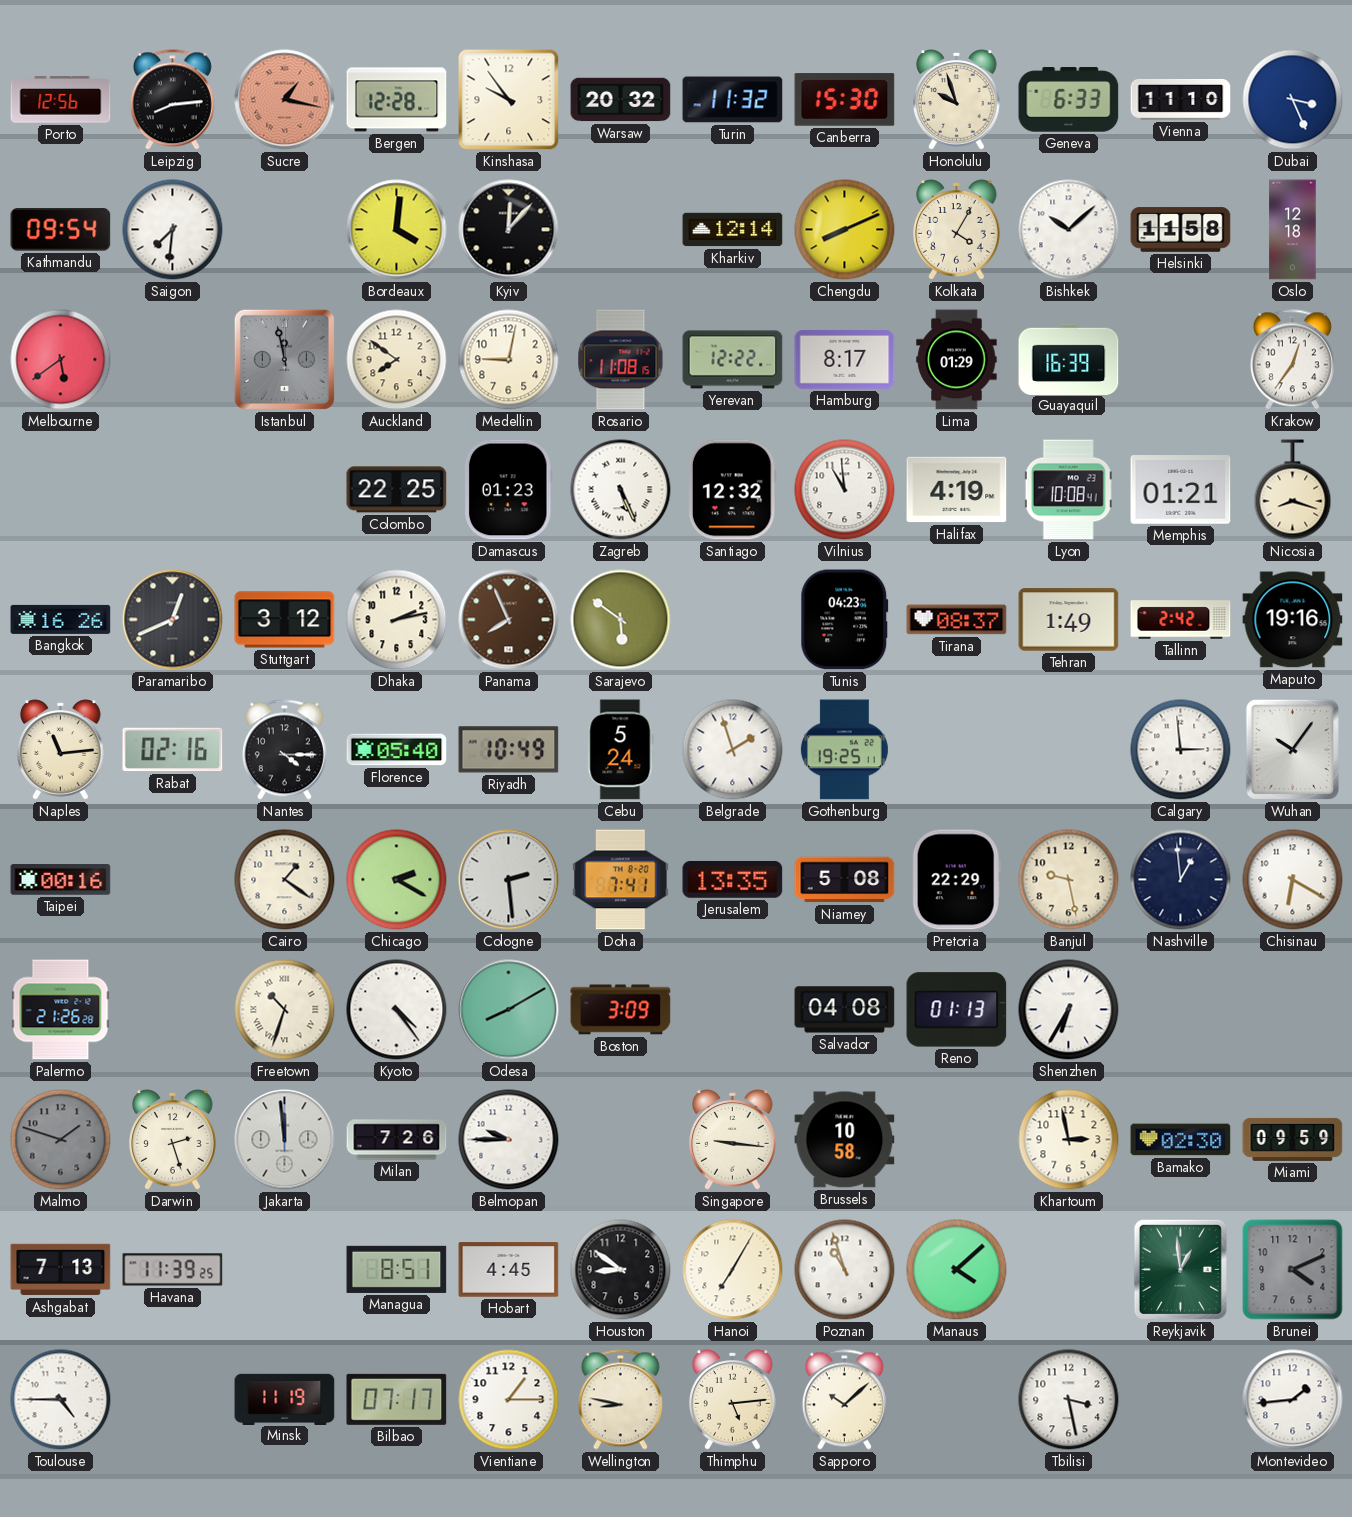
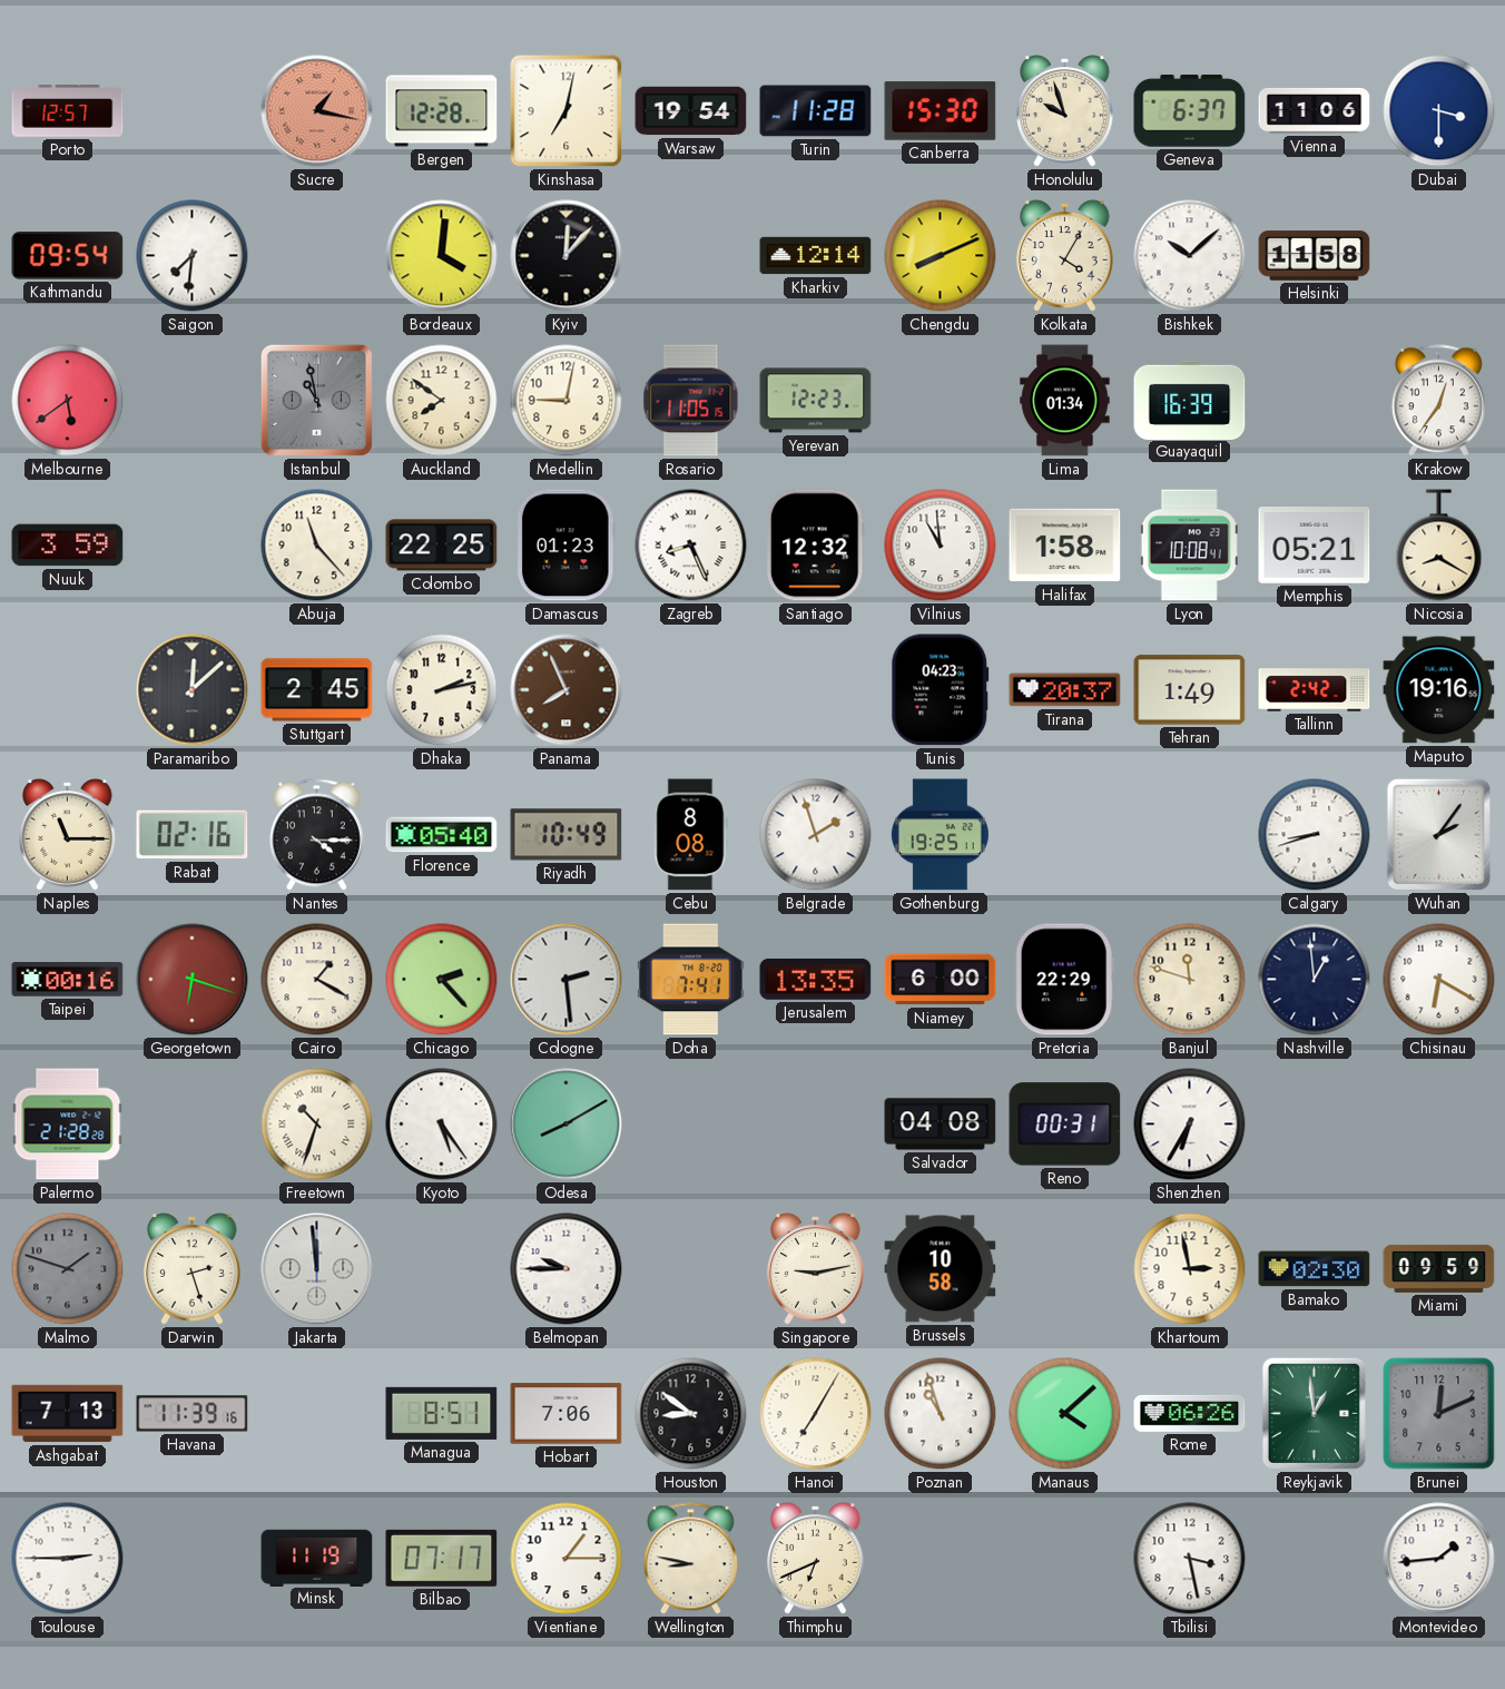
Porto: 12:56 -> 12:57
Leipzig: 8:14 -> none
Kinshasa: 9:54 -> 7:02
Warsaw: 20:32 -> 19:54
Turin: 11:32 -> 11:28
Geneva: 6:33 -> 6:37
Vienna: 11:10 -> 11:06
Dubai: 3:26 -> 3:30
Oslo: 12:18 -> none
Istanbul: 11:58 -> 10:58
Rosario: 11:08 -> 11:05
Yerevan: 12:22 -> 12:23
Hamburg: 8:17 -> none
Lima: 01:29 -> 01:34
Nuuk: none -> 3:59
Abuja: none -> 11:23
Zagreb: 5:26 -> 8:26
Halifax: 4:19 -> 1:58
Memphis: 01:21 -> 05:21
Nicosia: 8:18 -> 8:20
Bangkok: 16:26 -> none
Paramaribo: 12:41 -> 12:08
Stuttgart: 3:12 -> 2:45
Sarajevo: 5:51 -> none
Tirana: 08:37 -> 20:37
Naples: 11:14 -> 11:15
Cebu: 5:24 -> 8:08
Calgary: 2:59 -> 8:42
Wuhan: 10:06 -> 2:06
Georgetown: none -> 6:18
Cairo: 1:21 -> 1:20
Chicago: 2:20 -> 2:23
Niamey: 5:08 -> 6:00
Banjul: 9:28 -> 11:48
Palermo: 21:26 -> 21:28
Kyoto: 4:24 -> 5:24
Boston: 3:09 -> none
Reno: 01:13 -> 00:31
Milan: 7:26 -> none
Singapore: 9:16 -> 9:13
Havana: 11:39:25 -> 11:39:16
Hobart: 4:45 -> 7:06
Rome: none -> 06:26
Brunei: 4:11 -> 12:11
Toulouse: 4:45 -> 2:45
Thimphu: 5:14 -> 6:41
Sapporo: 10:08 -> none
